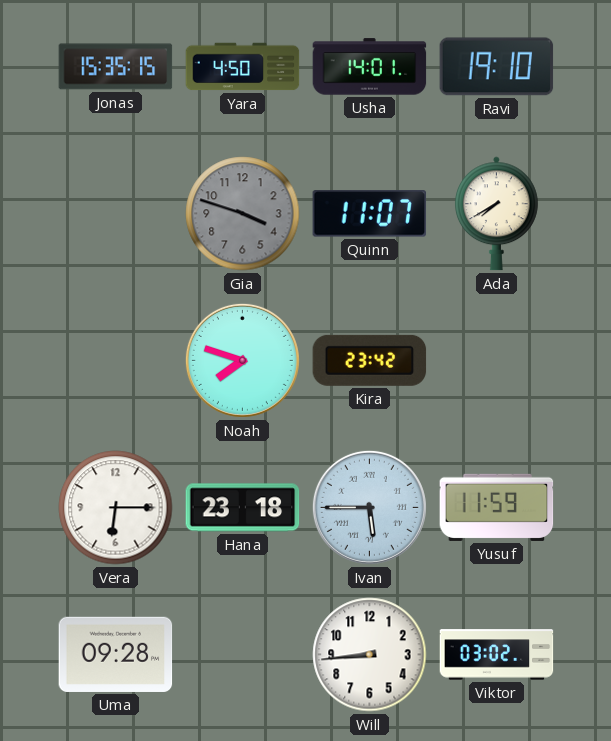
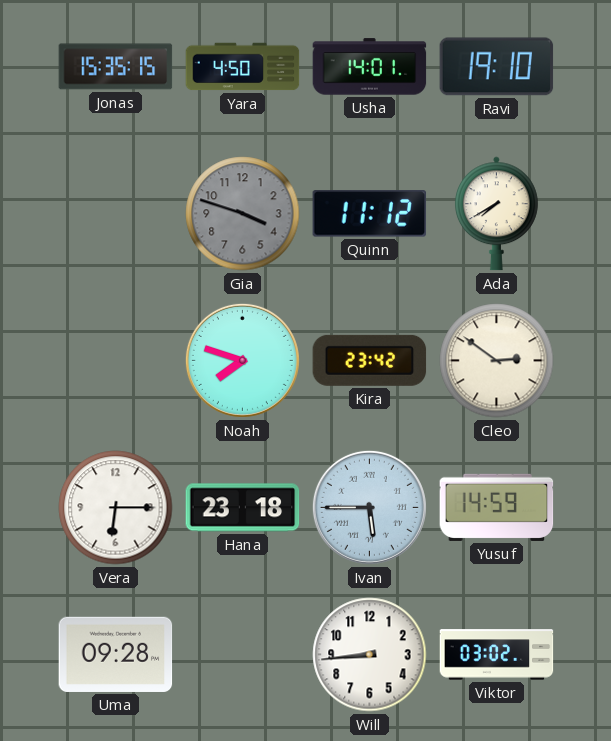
Quinn: 11:07 -> 11:12
Cleo: none -> 2:51
Yusuf: 11:59 -> 14:59
